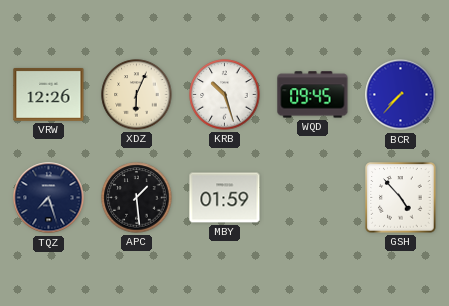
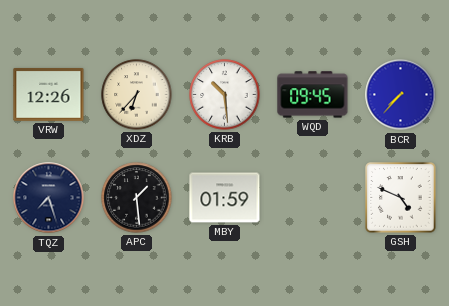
XDZ: 6:04 -> 6:37
KRB: 10:27 -> 10:29
GSH: 4:53 -> 4:49
